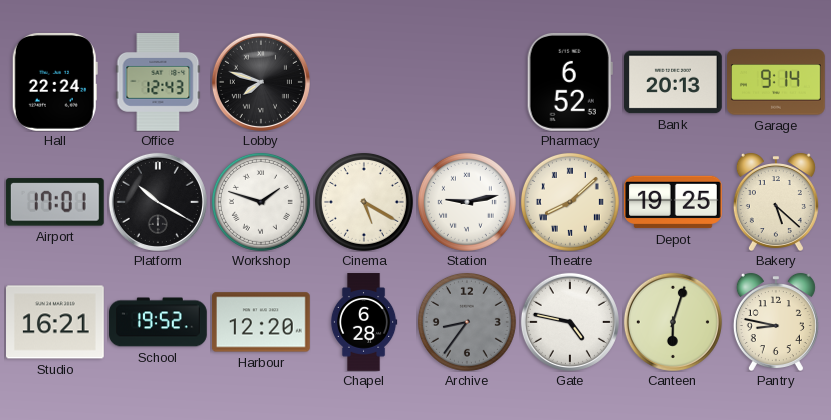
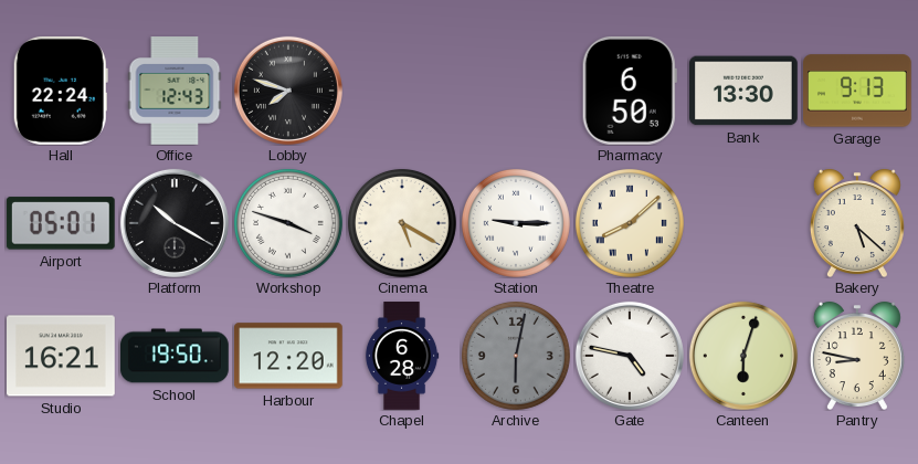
Pharmacy: 6:52 -> 6:50
Bank: 20:13 -> 13:30
Garage: 9:14 -> 9:13
Airport: 17:01 -> 05:01
Workshop: 1:48 -> 3:48
Station: 9:13 -> 9:15
Depot: 19:25 -> none
School: 19:52 -> 19:50
Archive: 8:36 -> 6:02
